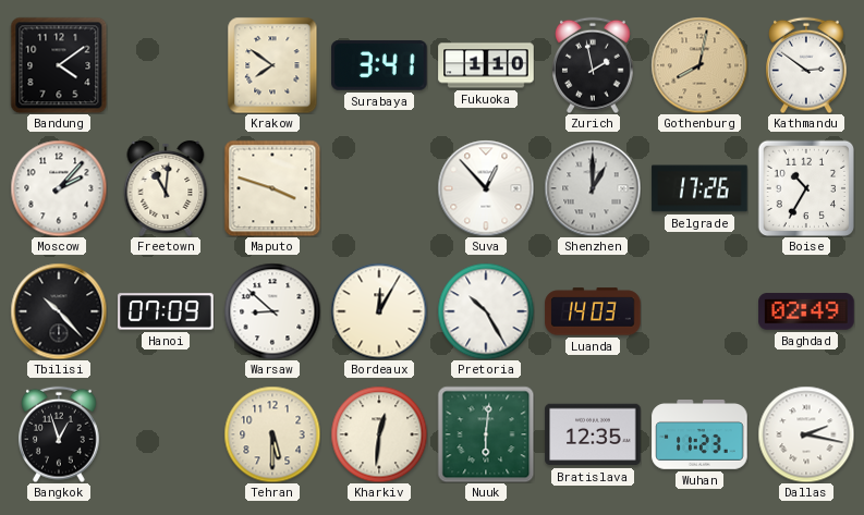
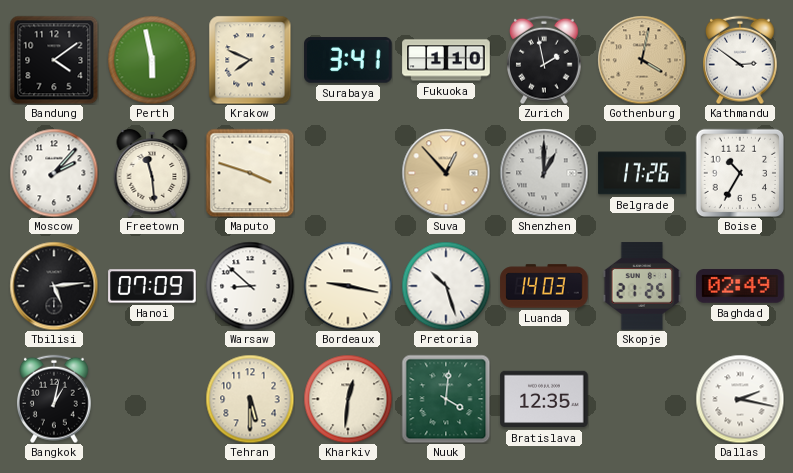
Perth: none -> 5:58
Krakow: 7:51 -> 7:49
Gothenburg: 8:02 -> 4:02
Freetown: 11:01 -> 11:29
Suva dial: white -> champagne
Tbilisi: 10:23 -> 5:14
Bordeaux: 12:05 -> 9:17
Pretoria: 10:25 -> 10:27
Skopje: none -> 21:25
Bangkok: 12:57 -> 1:02
Nuuk: 6:01 -> 4:01
Wuhan: 11:23 -> none
